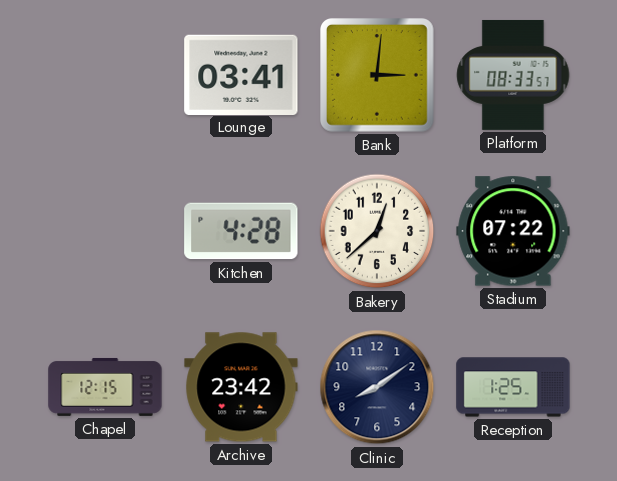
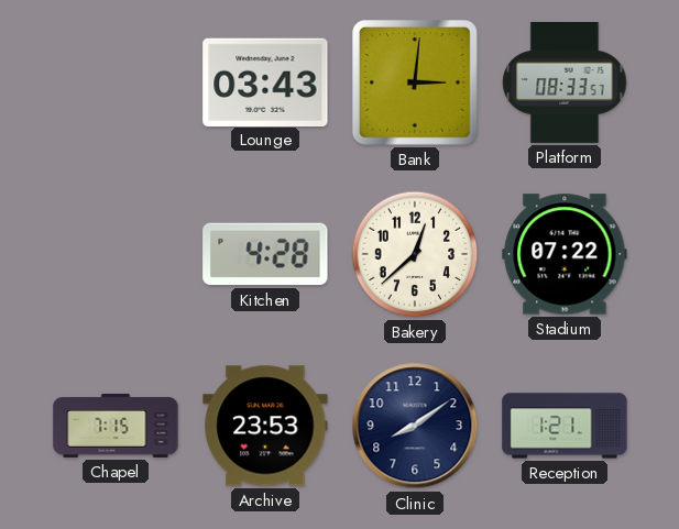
Lounge: 03:41 -> 03:43
Chapel: 12:15 -> 7:15
Archive: 23:42 -> 23:53
Reception: 1:25 -> 1:21
